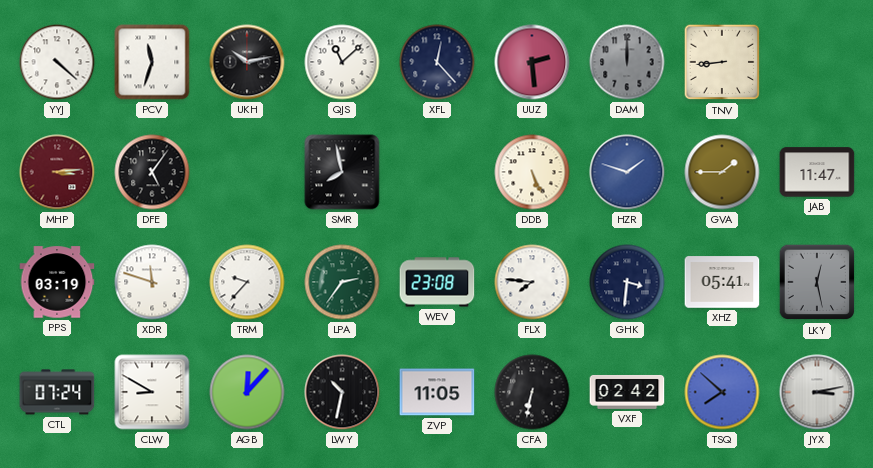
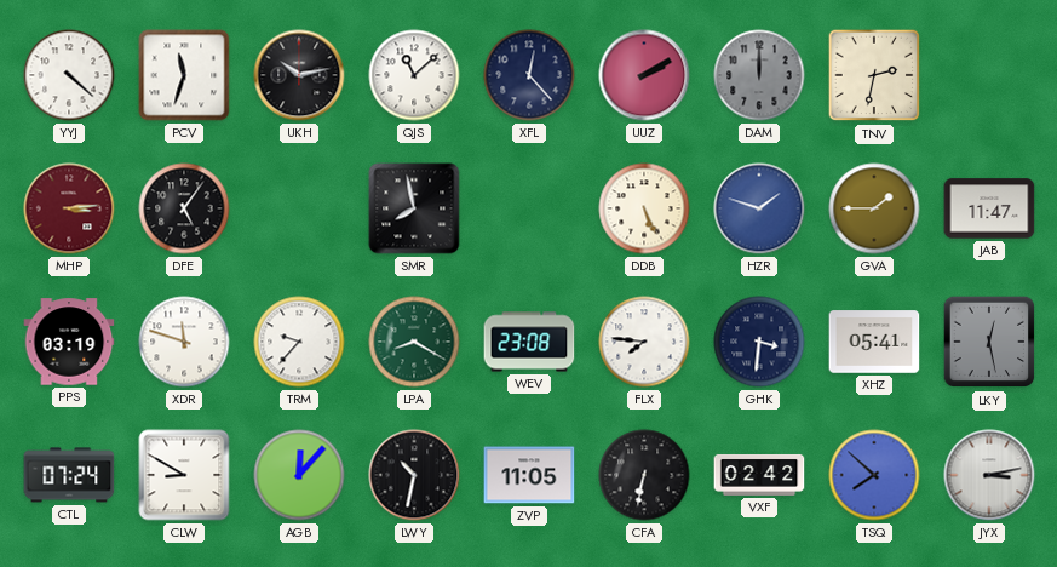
UUZ: 2:29 -> 2:10
TNV: 8:44 -> 2:32
LPA: 2:36 -> 8:20
